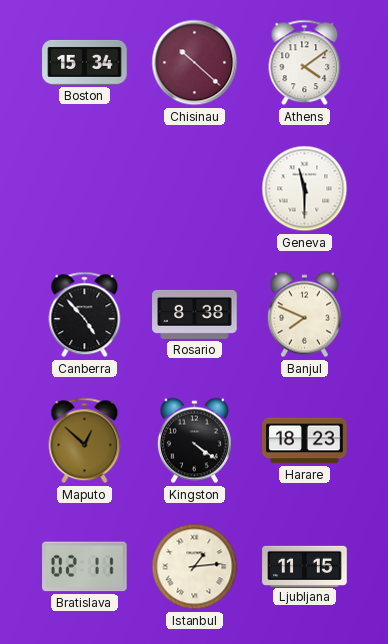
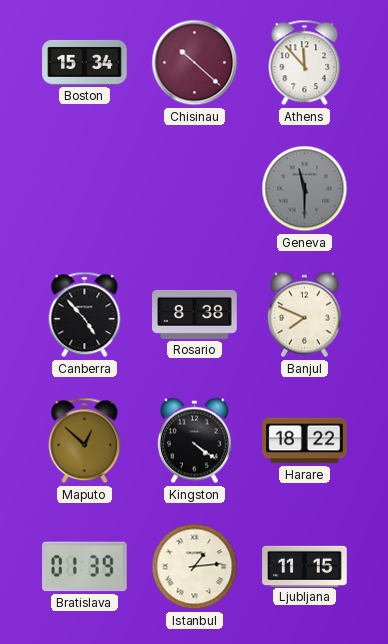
Athens: 4:09 -> 11:53
Geneva dial: white -> grey
Harare: 18:23 -> 18:22
Bratislava: 02:11 -> 01:39
